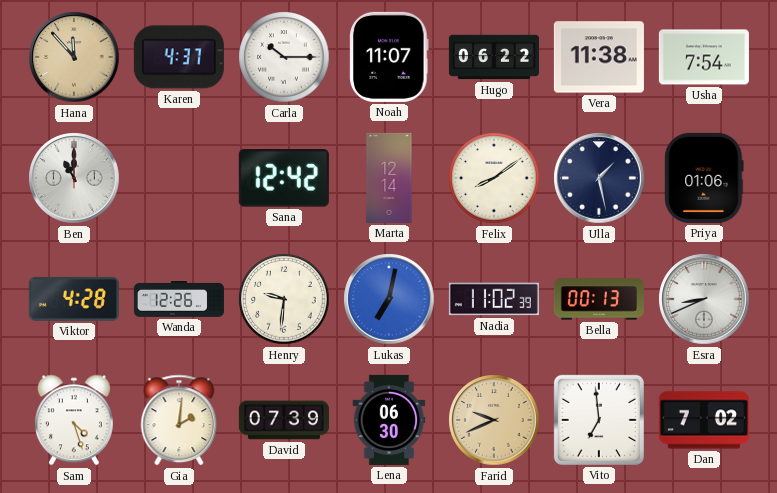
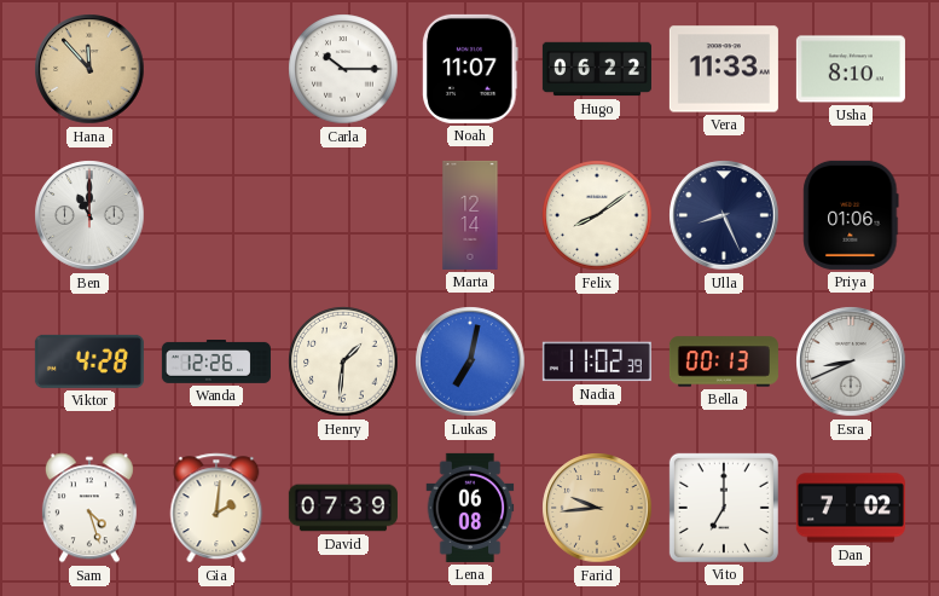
Karen: 4:37 -> none
Vera: 11:38 -> 11:33
Usha: 7:54 -> 8:10
Sana: 12:42 -> none
Ulla: 1:28 -> 8:26
Henry: 9:31 -> 1:31
Lena: 06:30 -> 06:08
Farid: 9:41 -> 9:44
Vito: 6:59 -> 7:00
